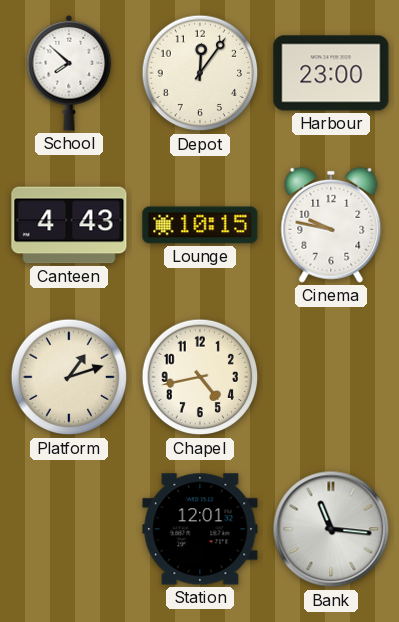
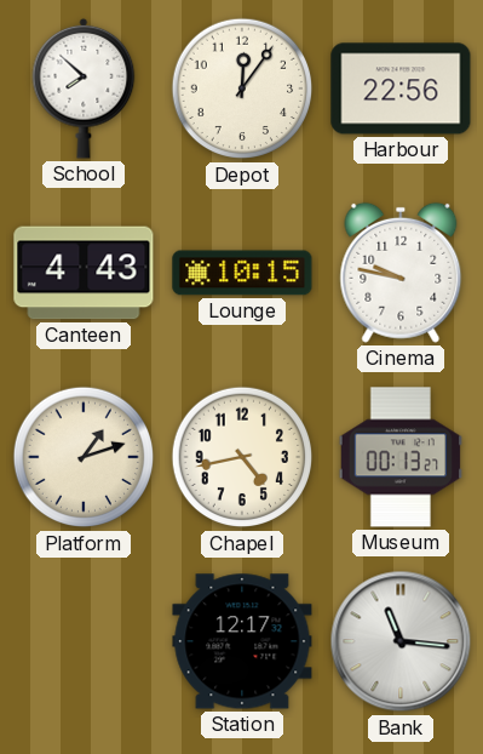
Harbour: 23:00 -> 22:56
Museum: none -> 00:13
Station: 12:01 -> 12:17
